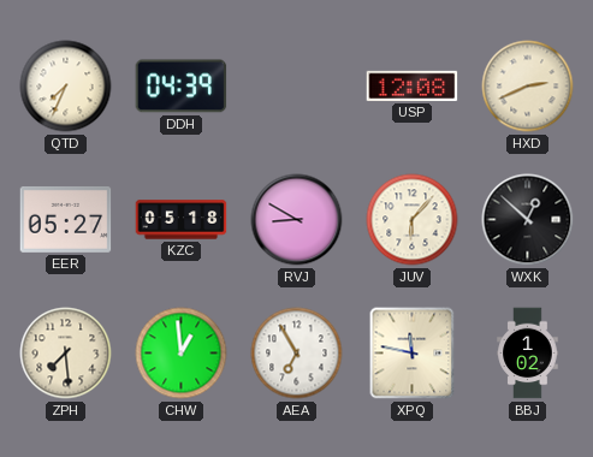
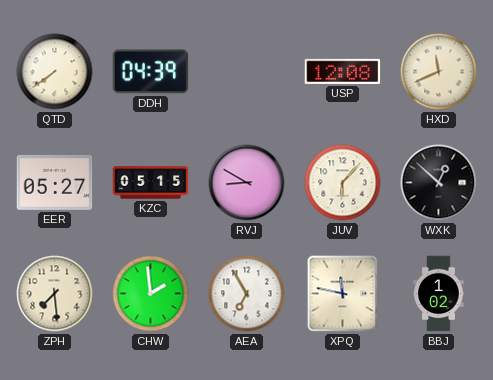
QTD: 7:34 -> 7:39
HXD: 2:41 -> 11:41
KZC: 05:18 -> 05:15
CHW: 12:59 -> 1:59
